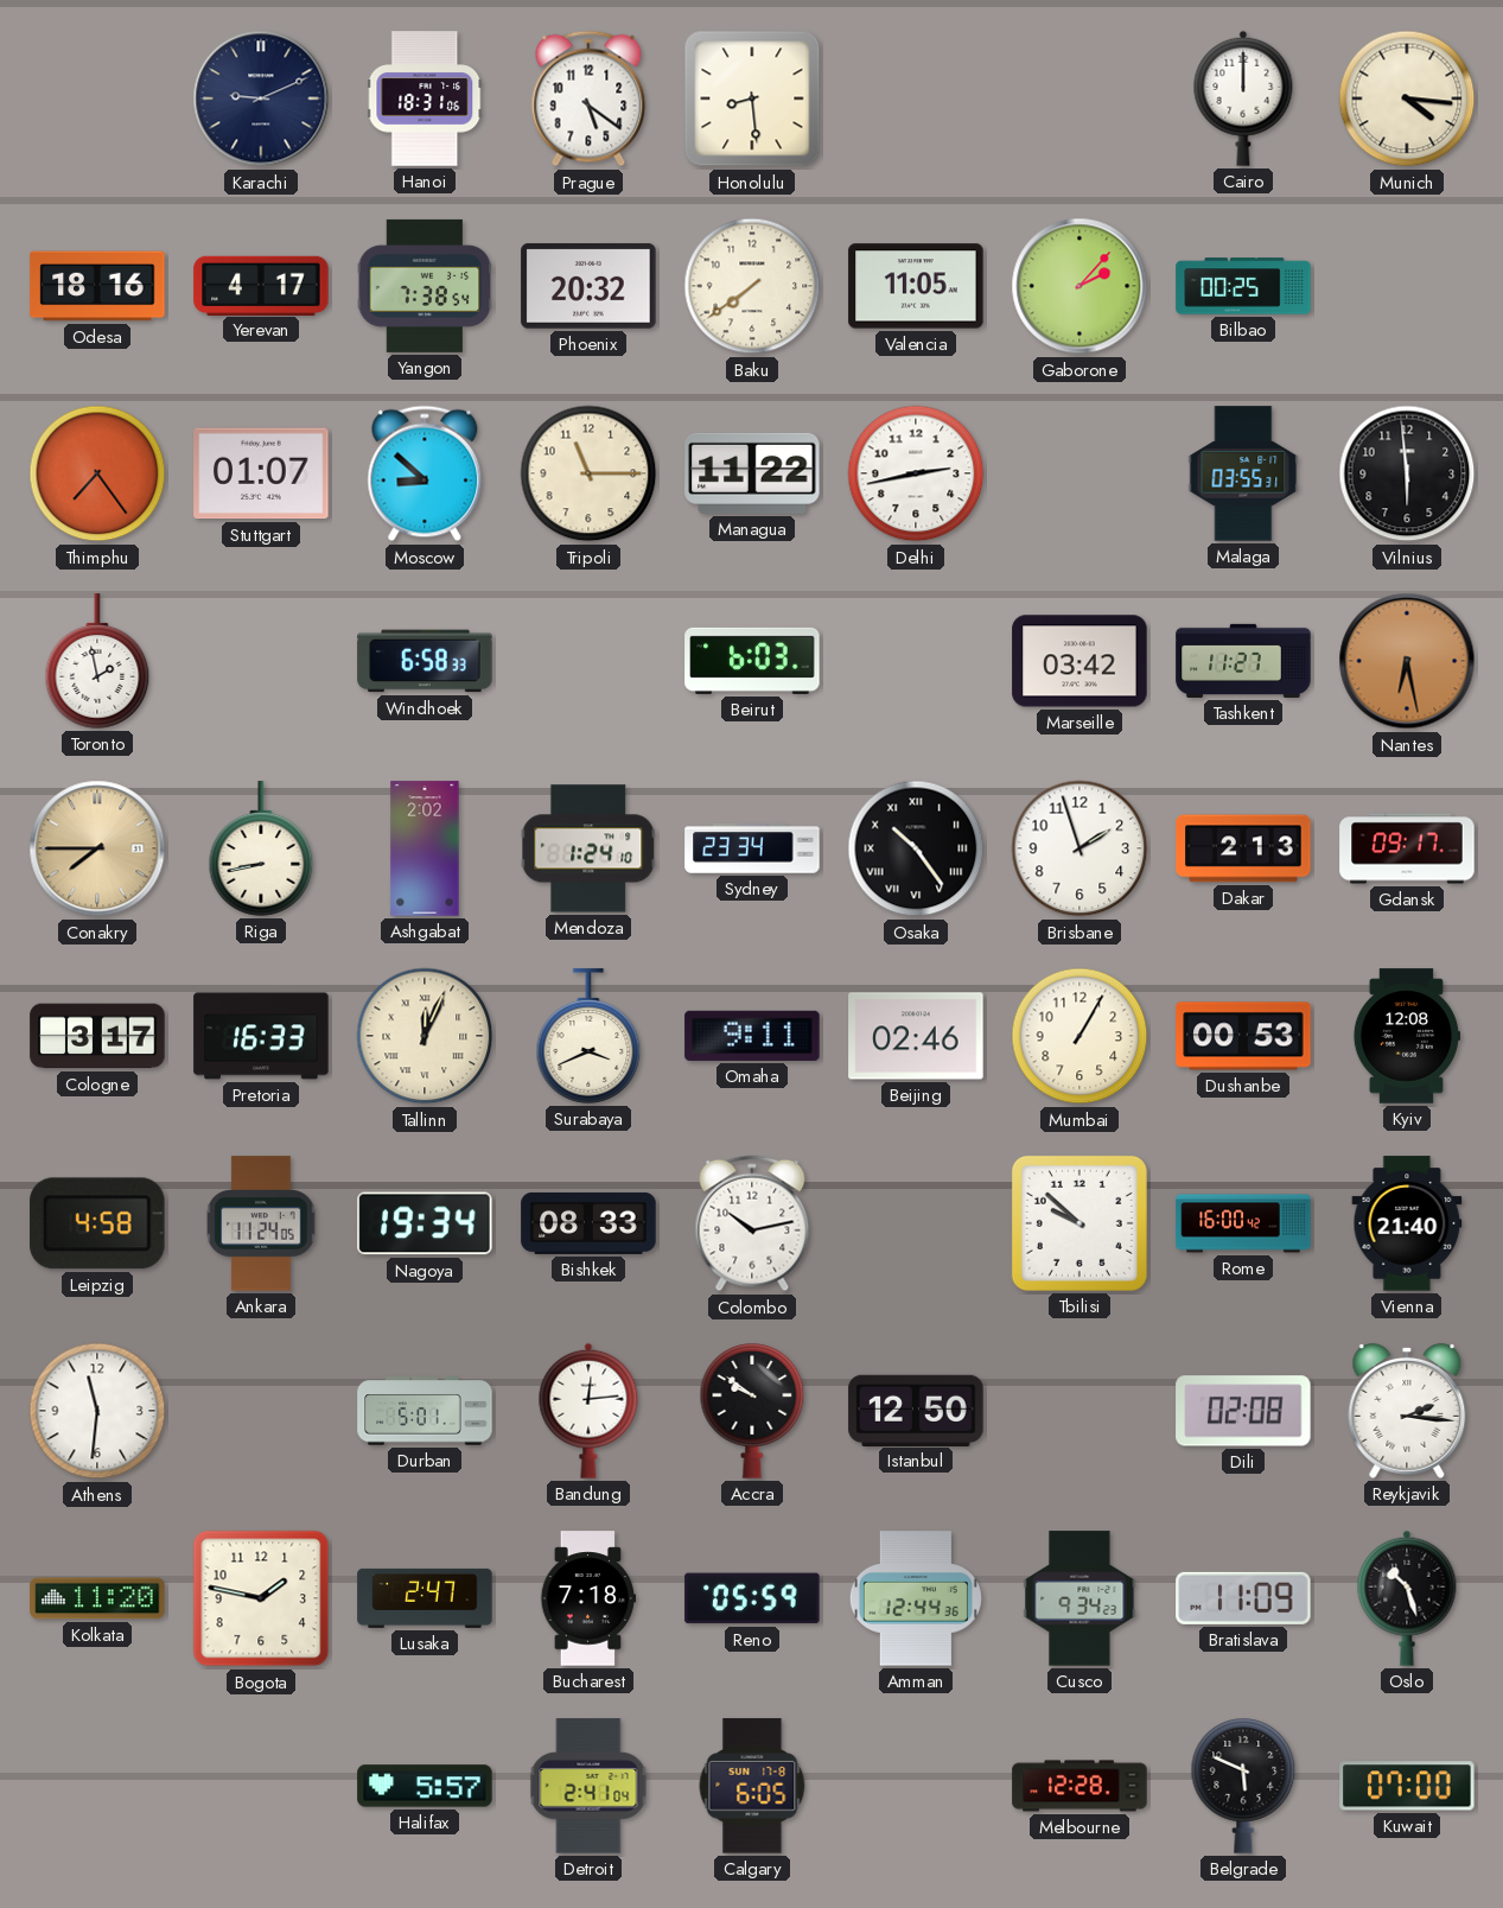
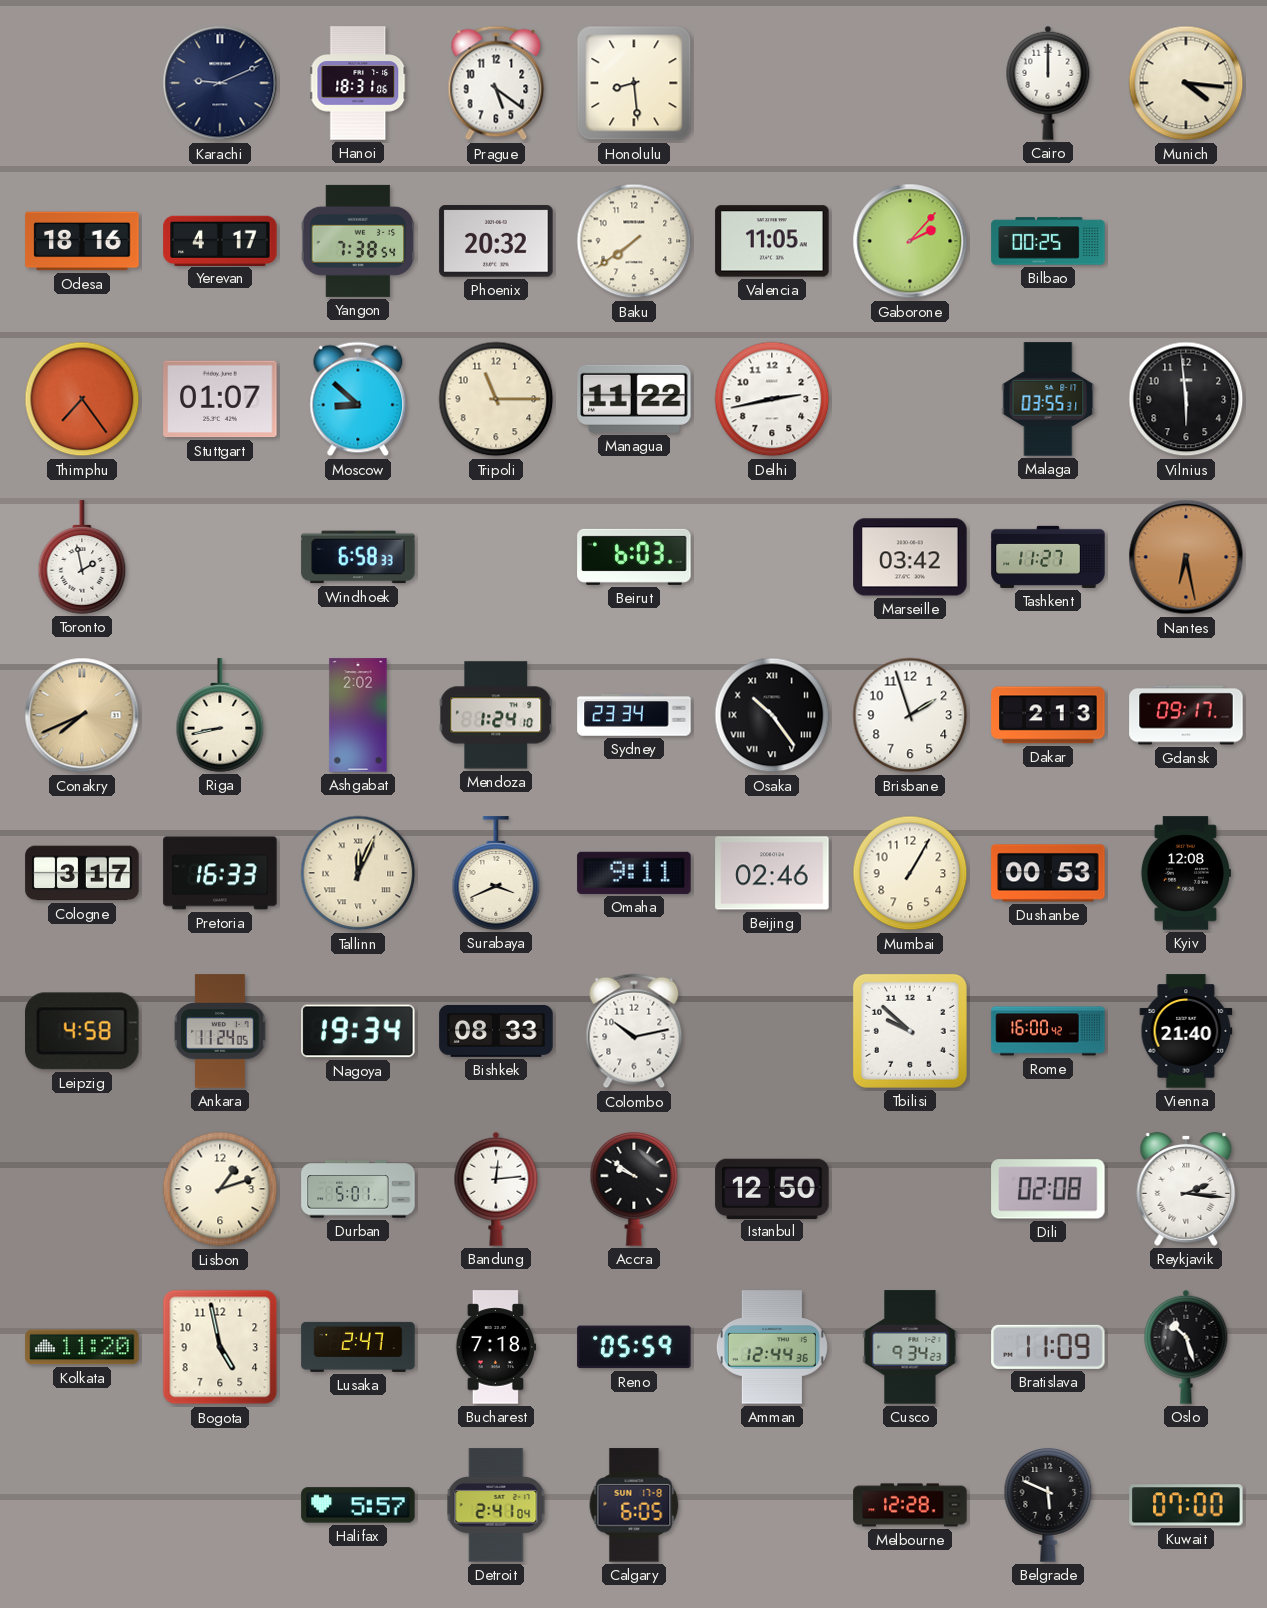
Conakry: 7:45 -> 7:41
Athens: 11:31 -> none
Lisbon: none -> 1:12
Bogota: 1:47 -> 4:58
